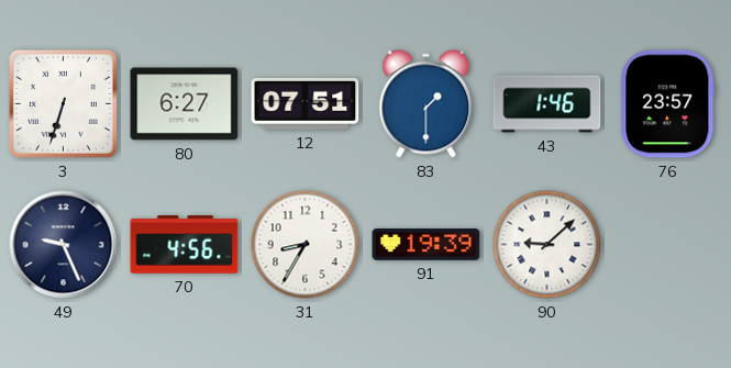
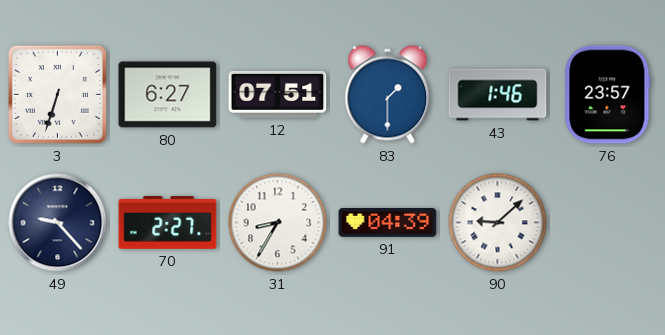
49: 9:26 -> 9:23
70: 4:56 -> 2:27
91: 19:39 -> 04:39
